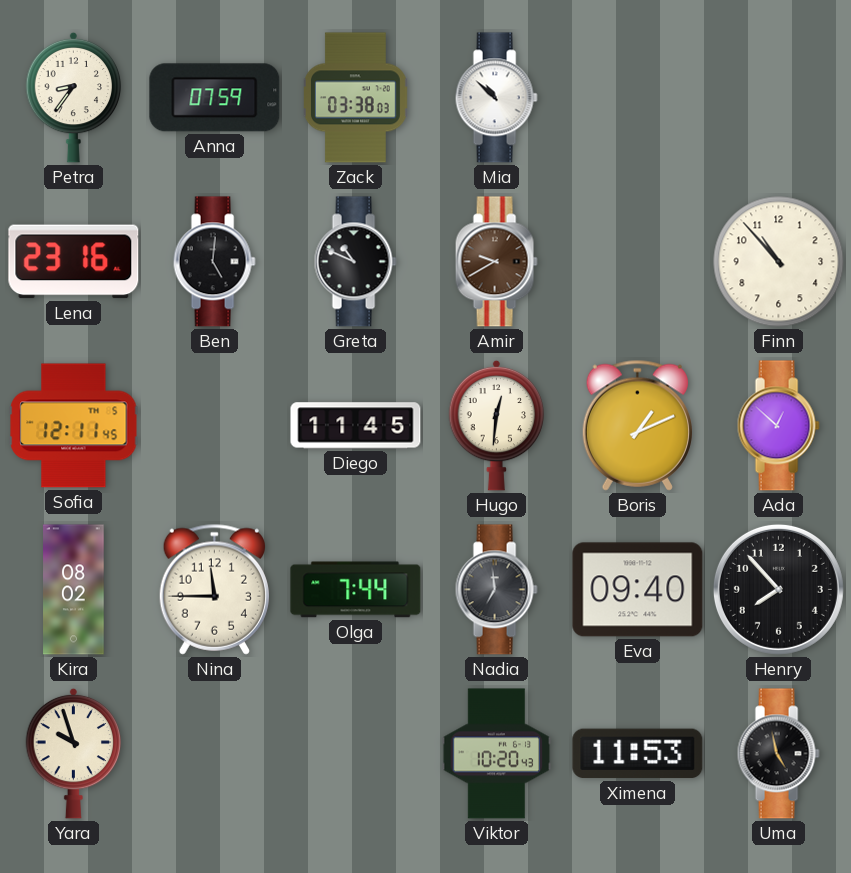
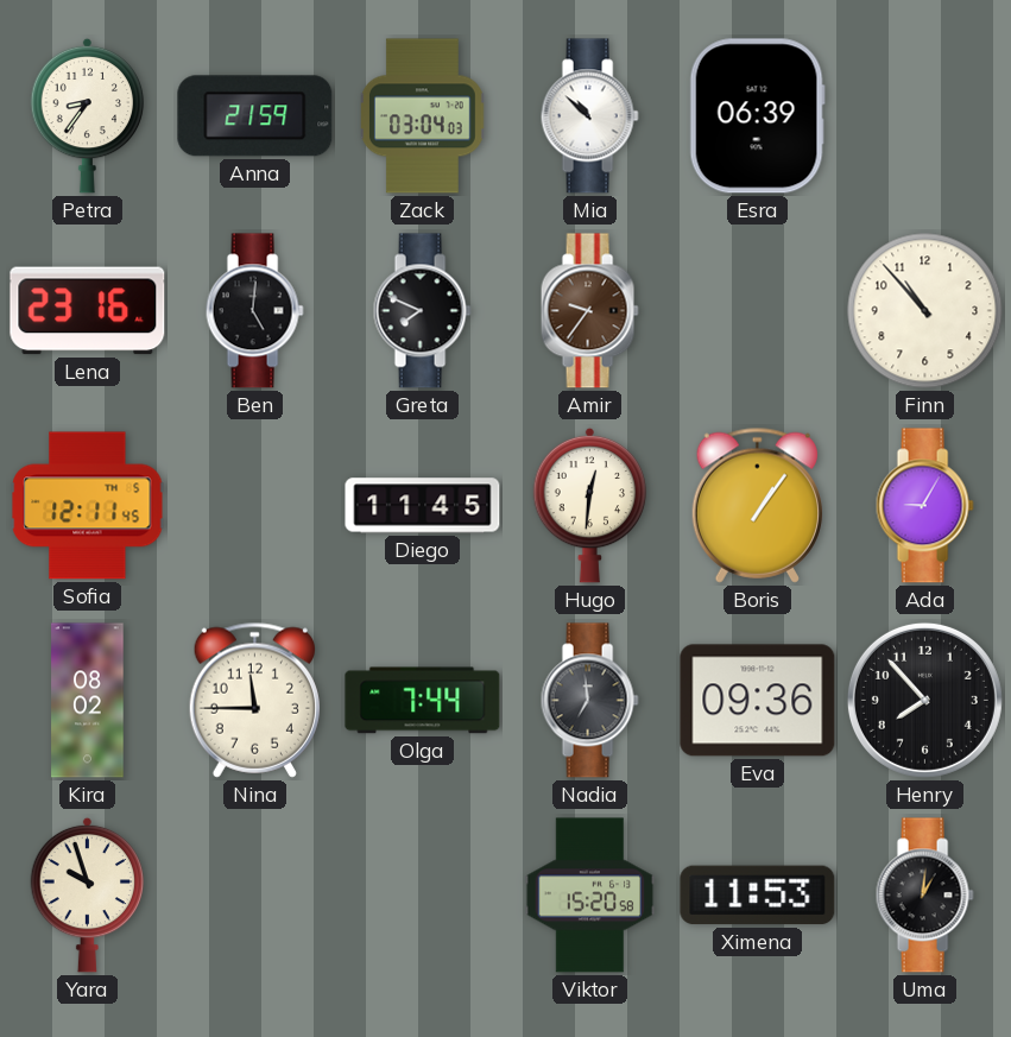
Anna: 07:59 -> 21:59
Zack: 03:38 -> 03:04
Esra: none -> 06:39
Greta: 10:49 -> 7:49
Amir: 9:40 -> 9:36
Boris: 1:11 -> 1:06
Ada: 12:52 -> 9:05
Eva: 09:40 -> 09:36
Viktor: 10:20 -> 15:20
Uma: 4:58 -> 1:01
